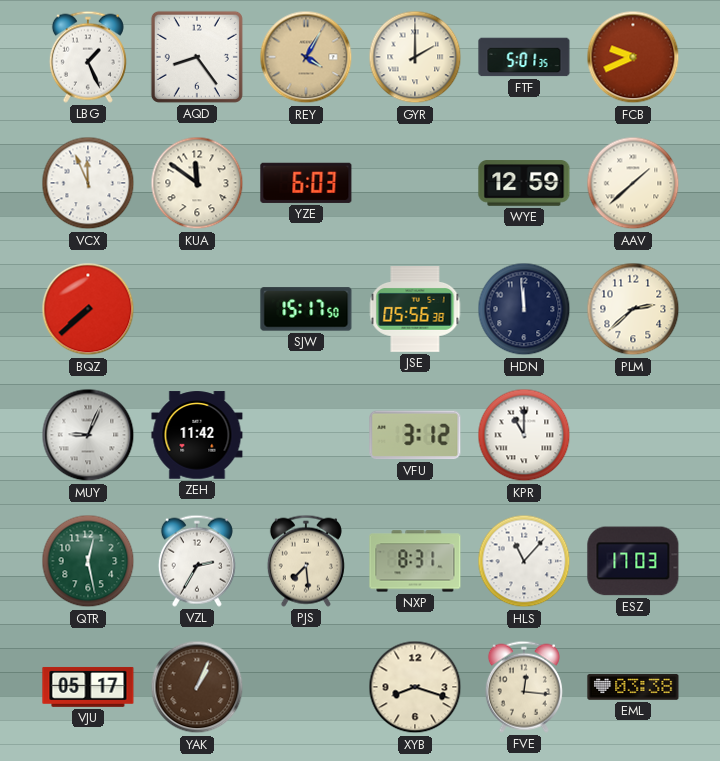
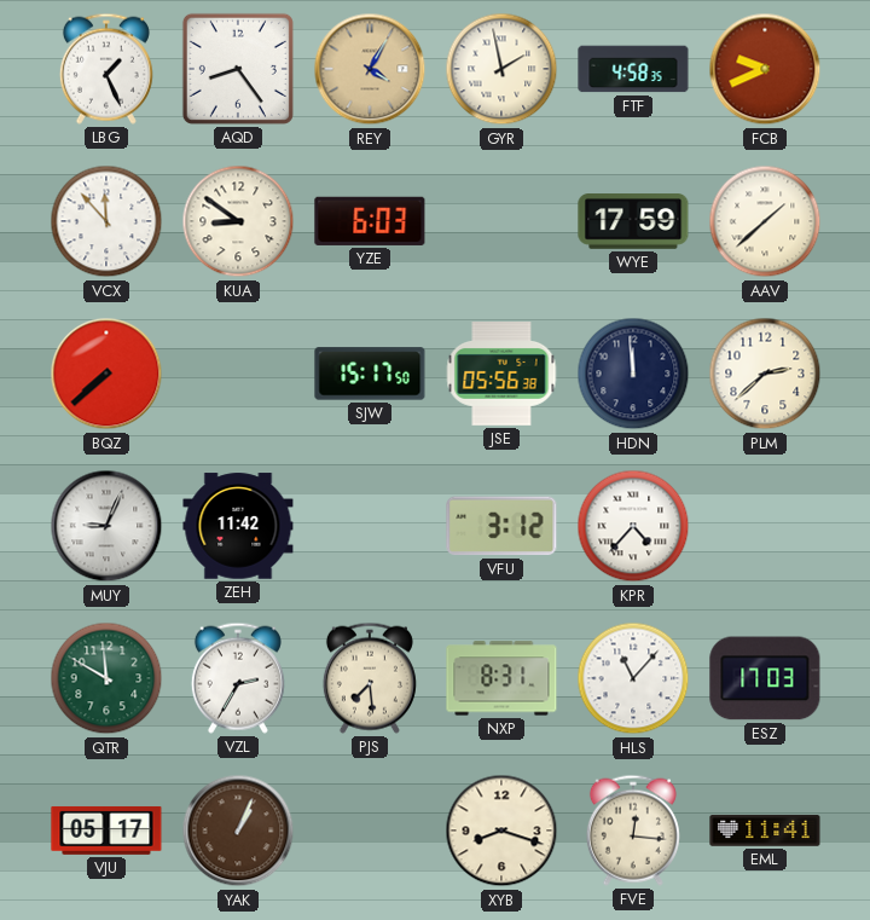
GYR: 2:00 -> 1:58
FTF: 5:01 -> 4:58
VCX: 11:56 -> 11:53
KUA: 11:51 -> 8:51
WYE: 12:59 -> 17:59
KPR: 11:00 -> 4:37
QTR: 12:28 -> 11:50
EML: 03:38 -> 11:41
